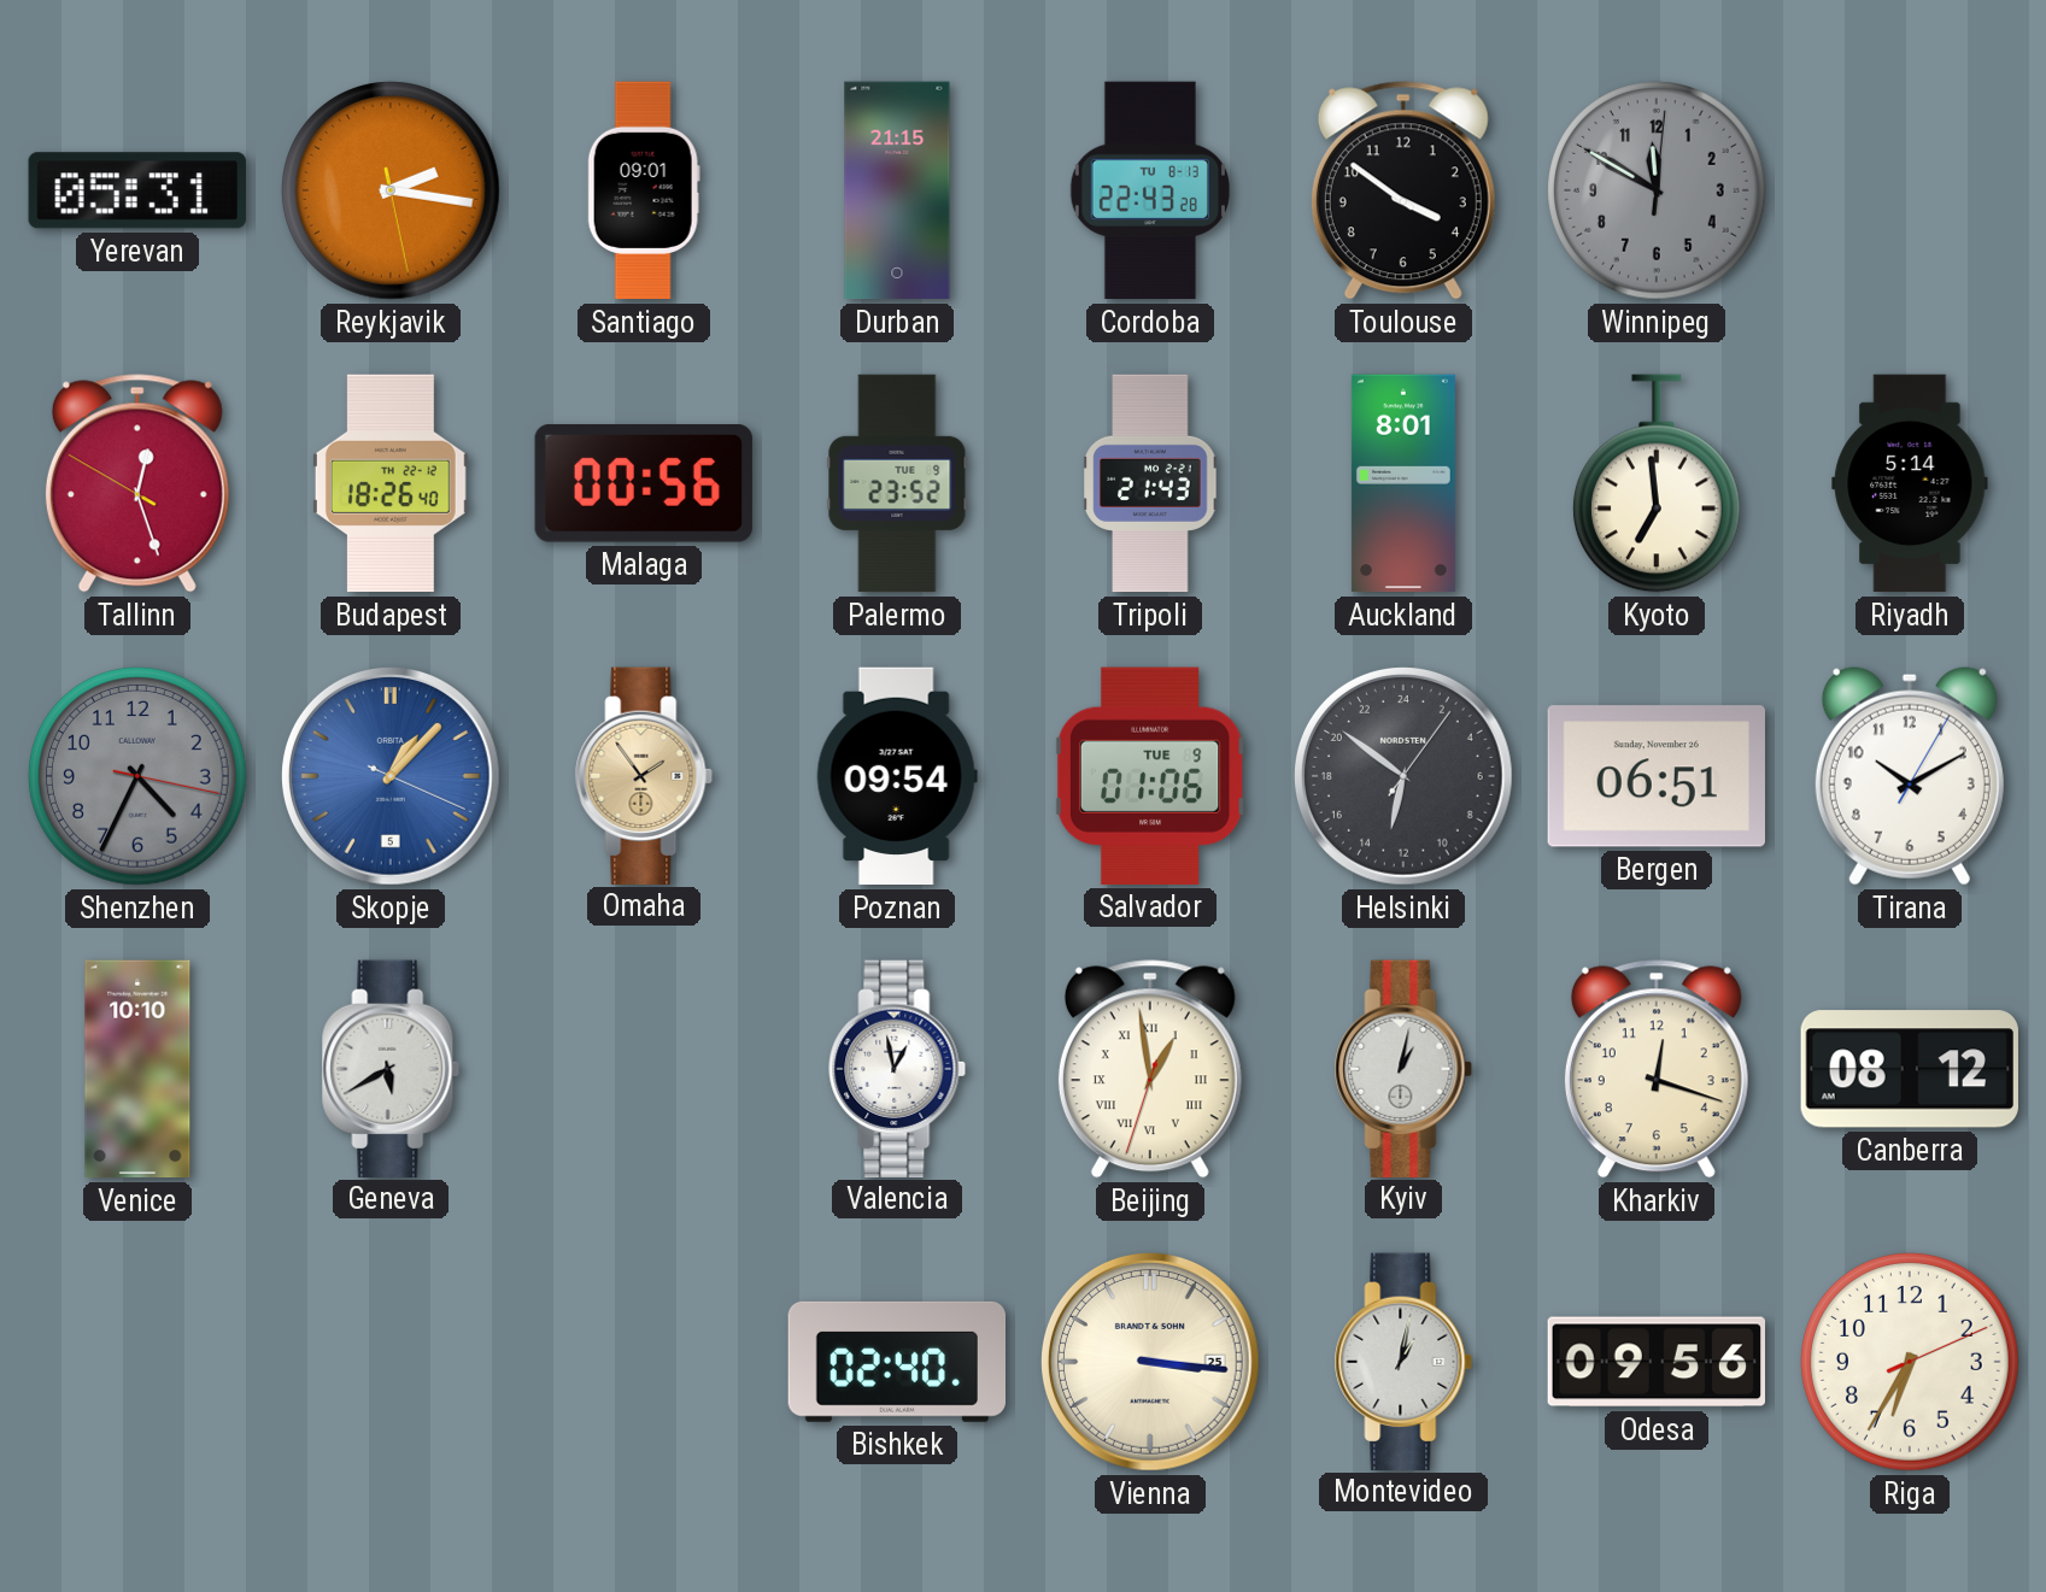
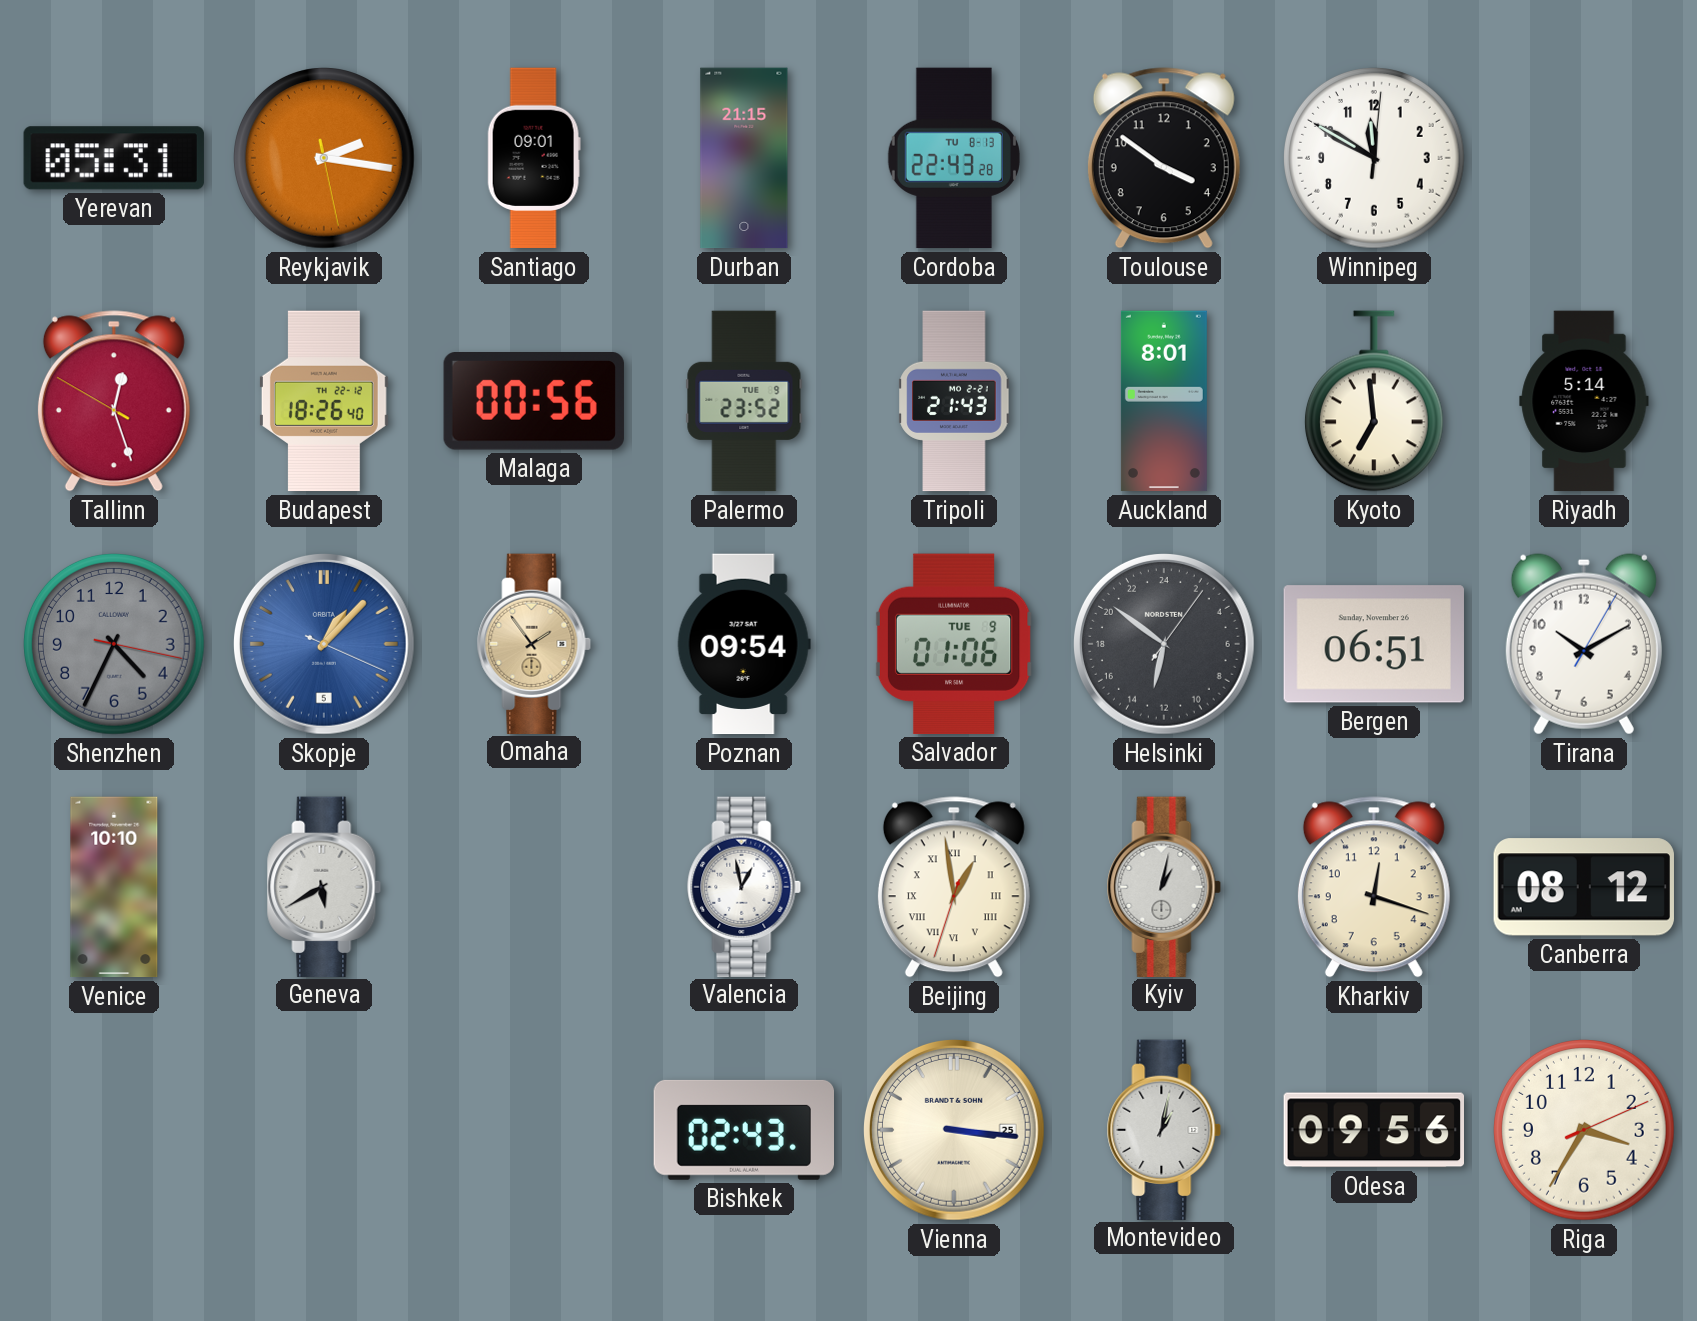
Winnipeg dial: grey -> white
Bishkek: 02:40 -> 02:43
Riga: 6:35 -> 3:35
